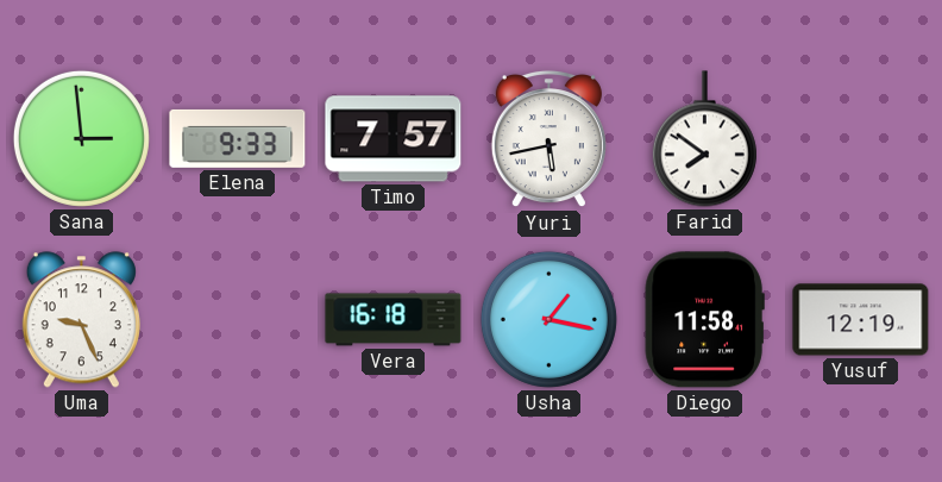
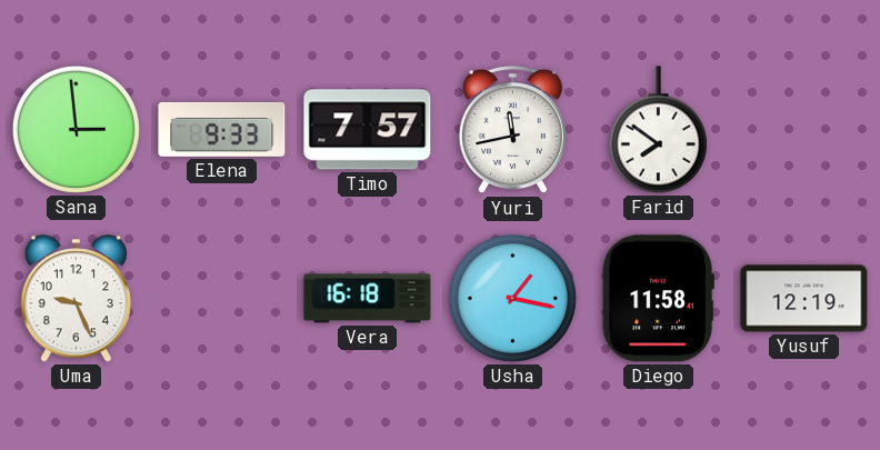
Yuri: 5:43 -> 11:43
